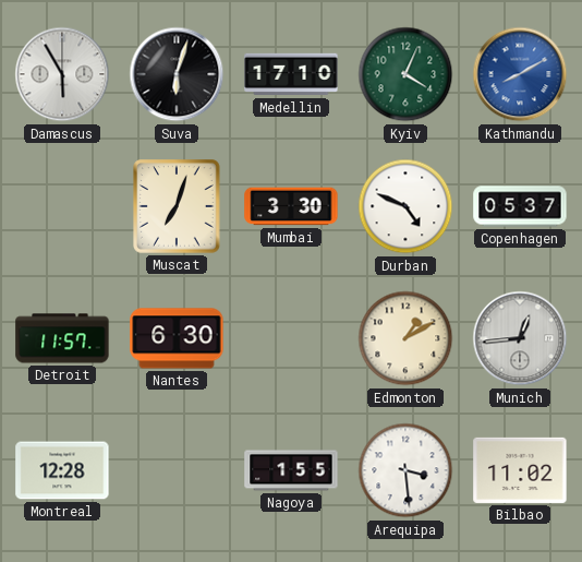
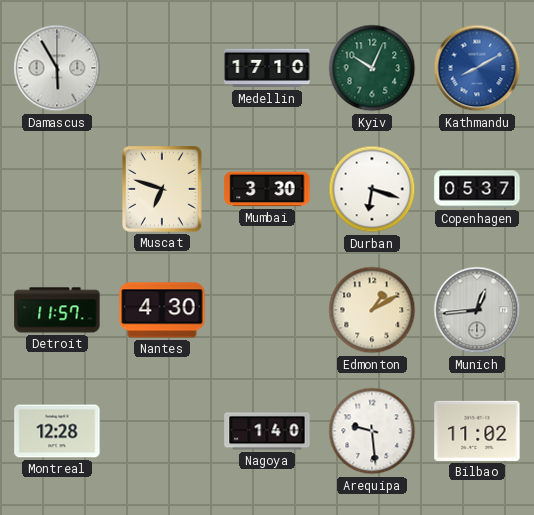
Suva: 6:03 -> none
Kyiv: 4:04 -> 10:04
Muscat: 7:03 -> 6:48
Durban: 4:49 -> 6:18
Nantes: 6:30 -> 4:30
Nagoya: 1:55 -> 1:40
Arequipa: 3:29 -> 9:29
